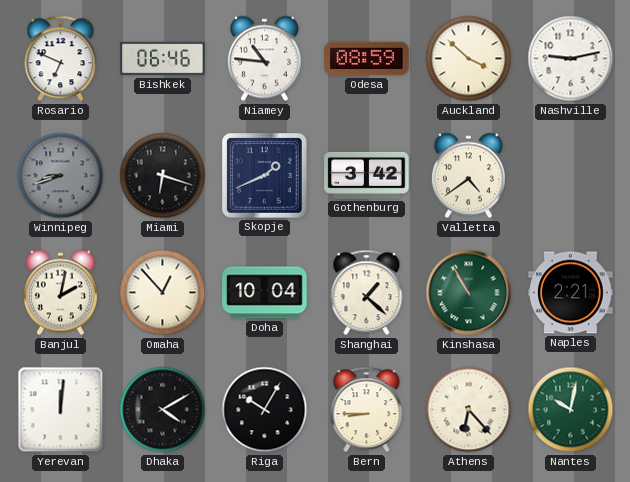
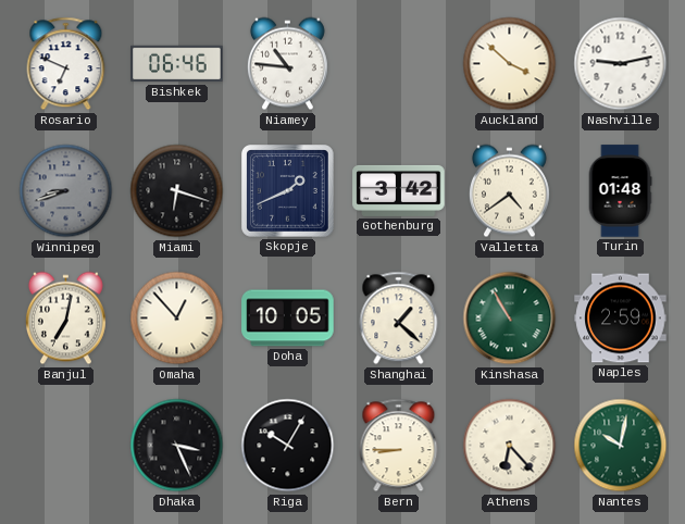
Odesa: 08:59 -> none
Turin: none -> 01:48
Banjul: 2:02 -> 7:02
Doha: 10:04 -> 10:05
Naples: 2:21 -> 2:59
Yerevan: 12:01 -> none
Dhaka: 4:10 -> 3:26
